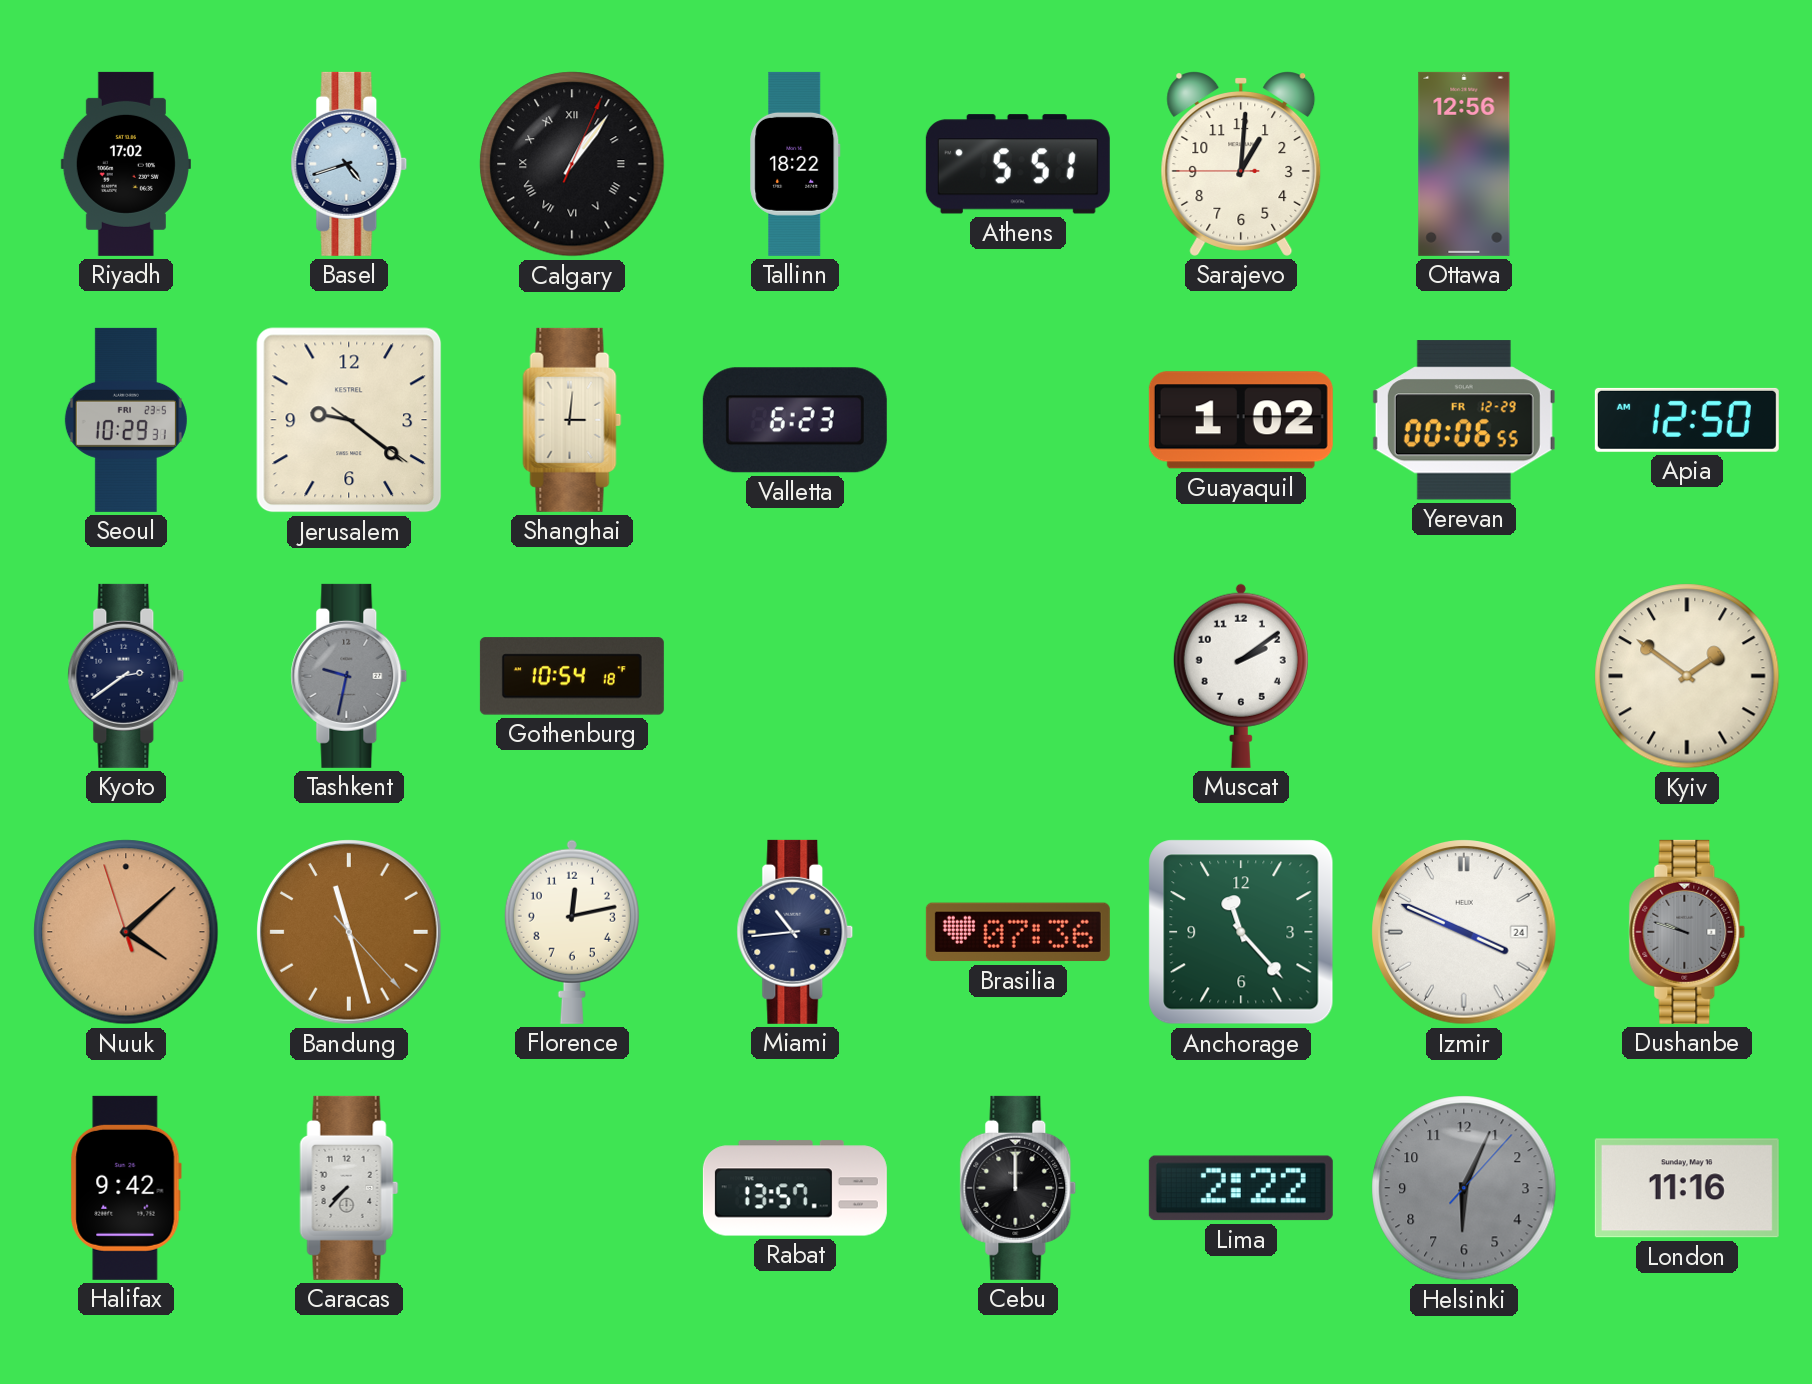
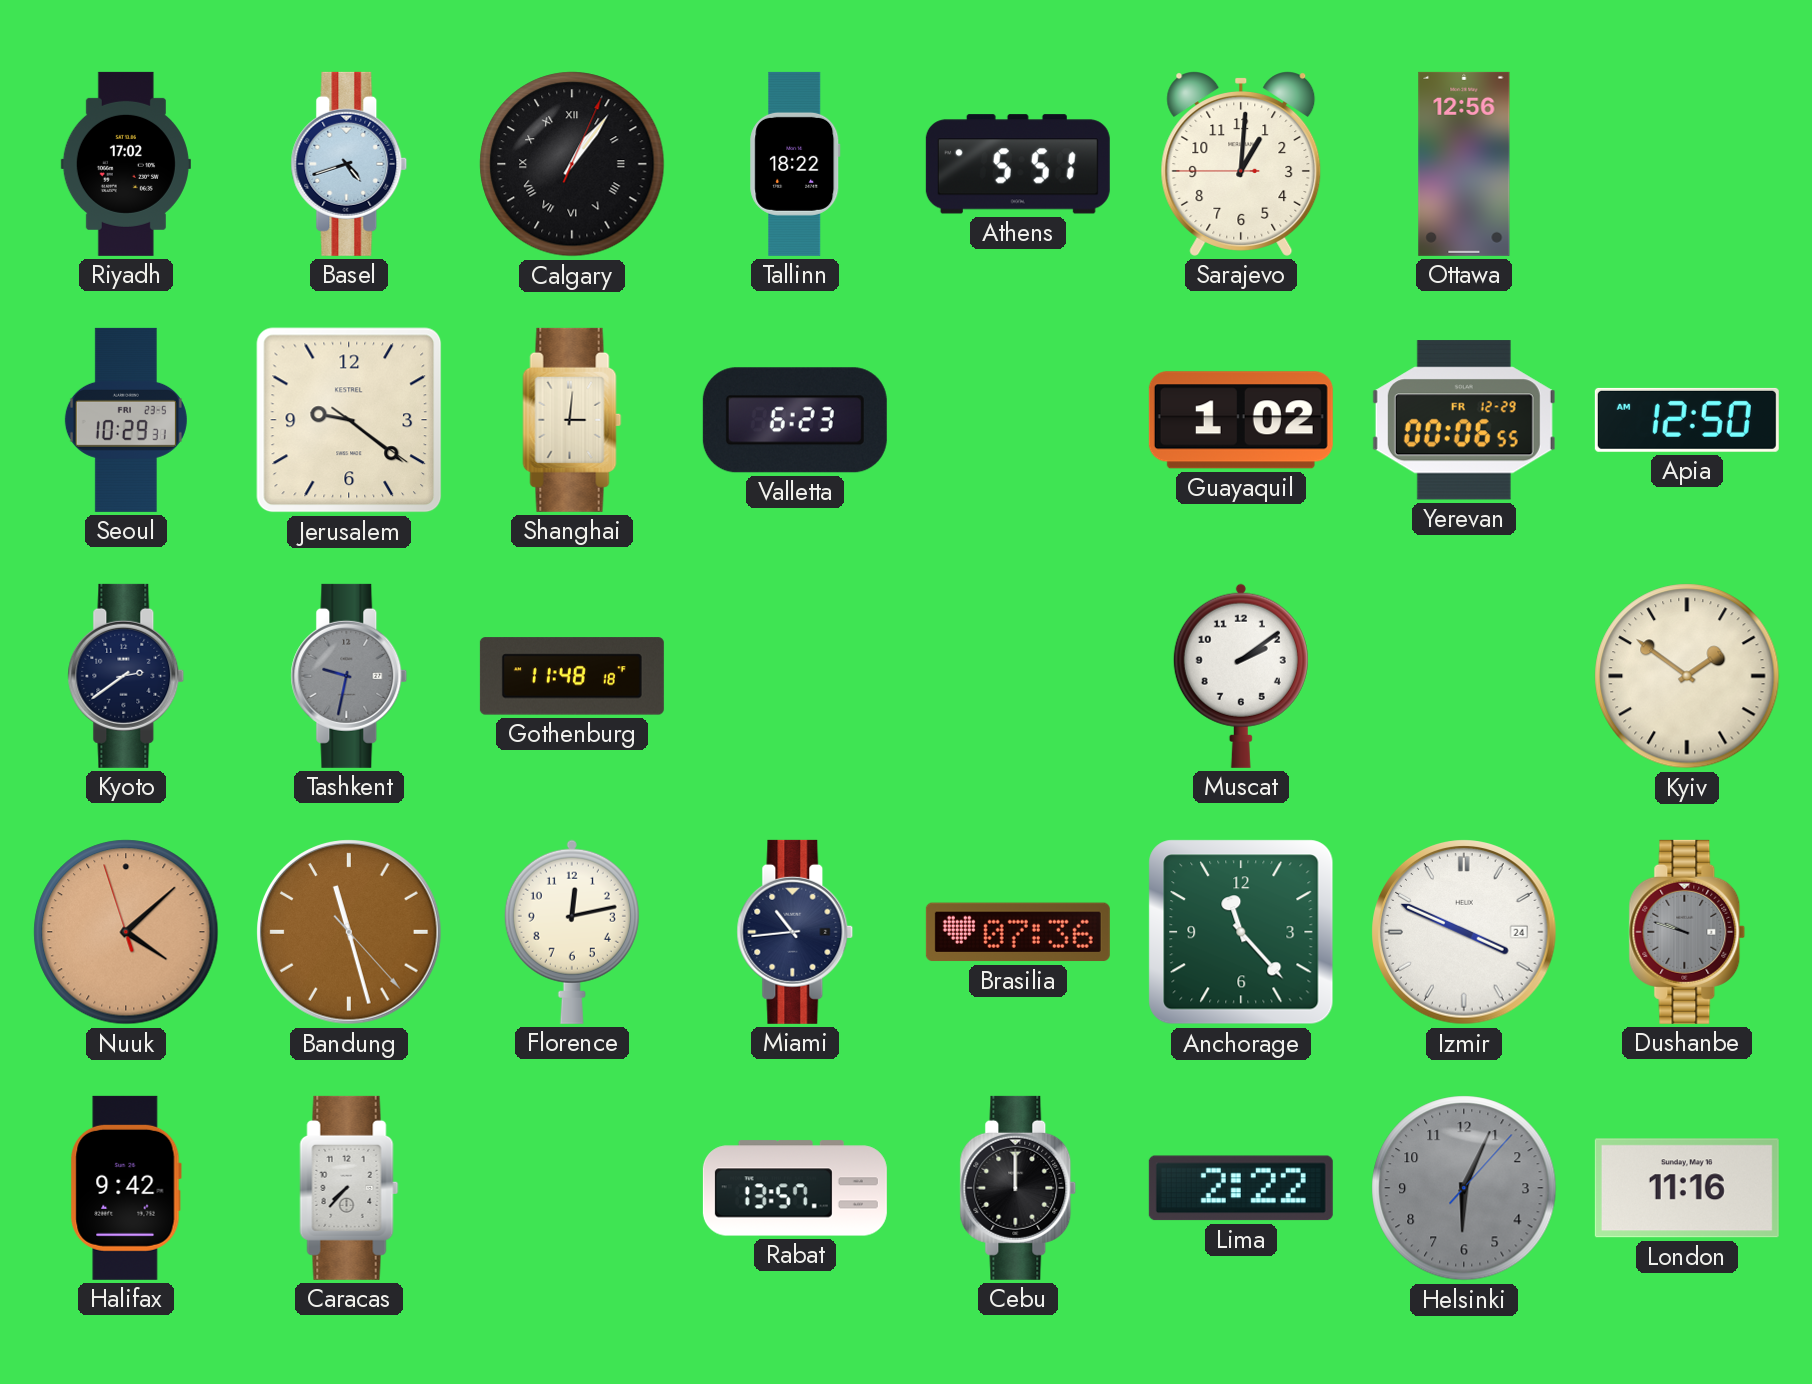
Gothenburg: 10:54 -> 11:48
